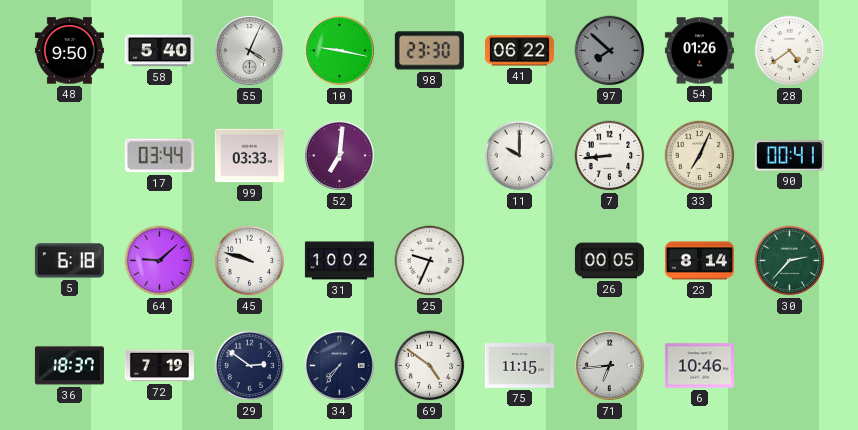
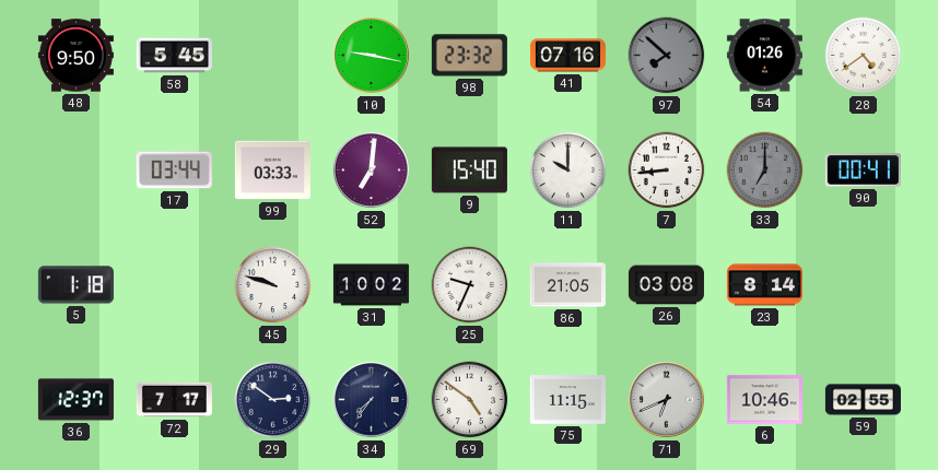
58: 5:40 -> 5:45
55: 4:04 -> none
98: 23:30 -> 23:32
41: 06:22 -> 07:16
9: none -> 15:40
33: 7:04 -> 7:00
33 dial: cream -> grey
5: 6:18 -> 1:18
64: 9:08 -> none
86: none -> 21:05
26: 00:05 -> 03:08
30: 2:37 -> none
36: 18:37 -> 12:37
72: 7:19 -> 7:17
71: 6:44 -> 6:41
59: none -> 02:55
